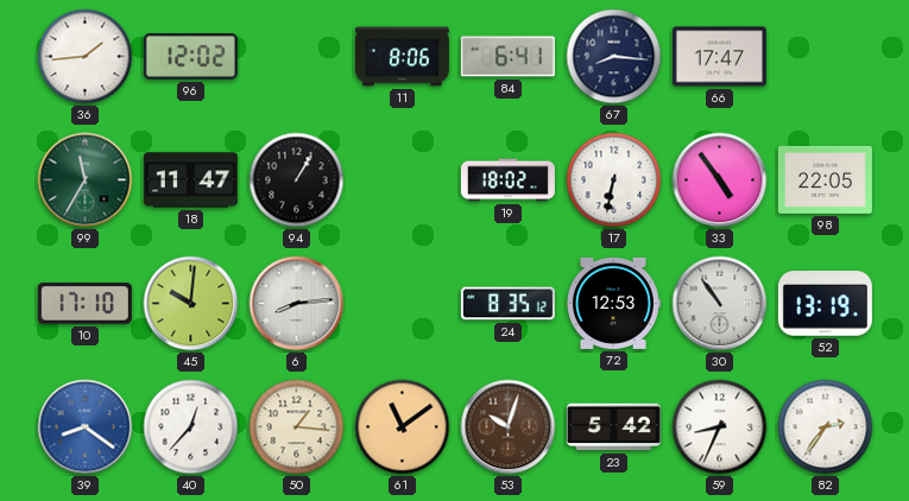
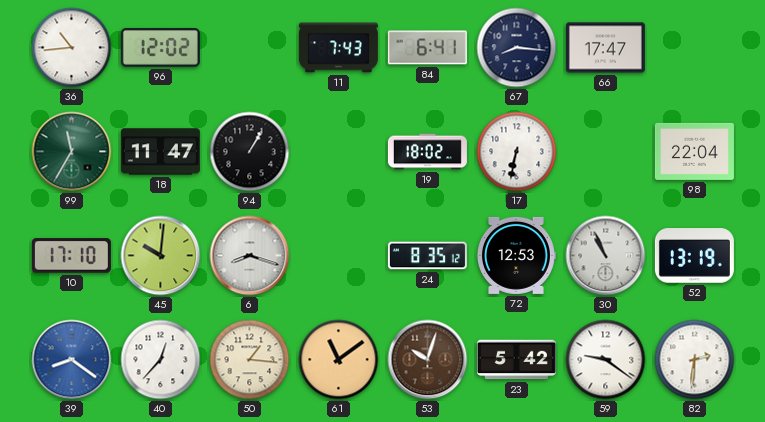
36: 1:44 -> 10:44
11: 8:06 -> 7:43
33: 4:54 -> none
98: 22:05 -> 22:04
6: 8:14 -> 8:18
30: 10:54 -> 10:56
59: 8:34 -> 9:21
82: 2:36 -> 2:31
